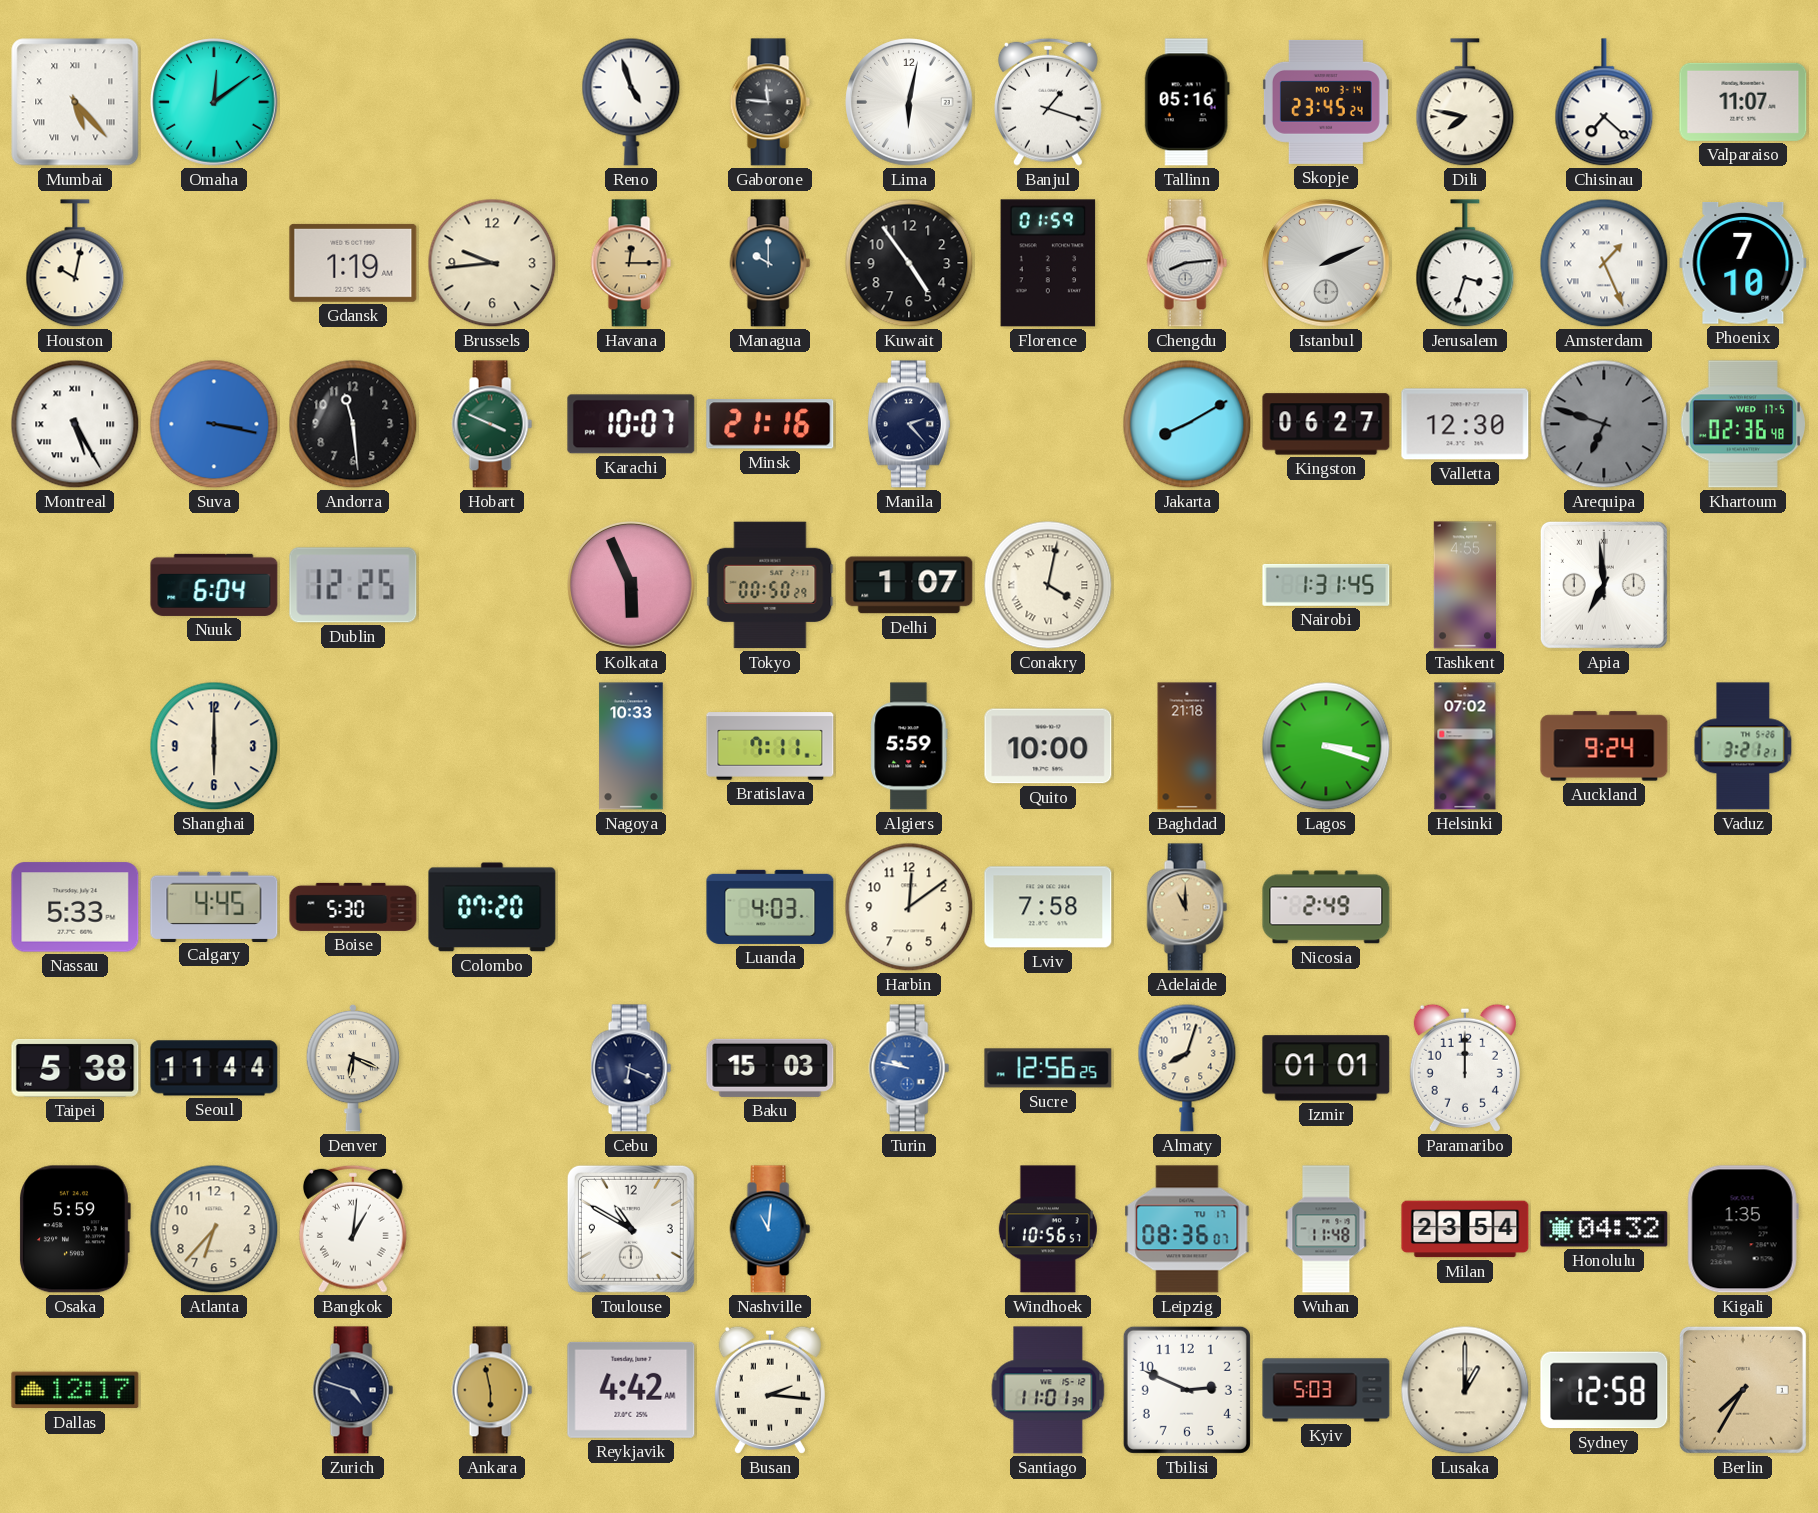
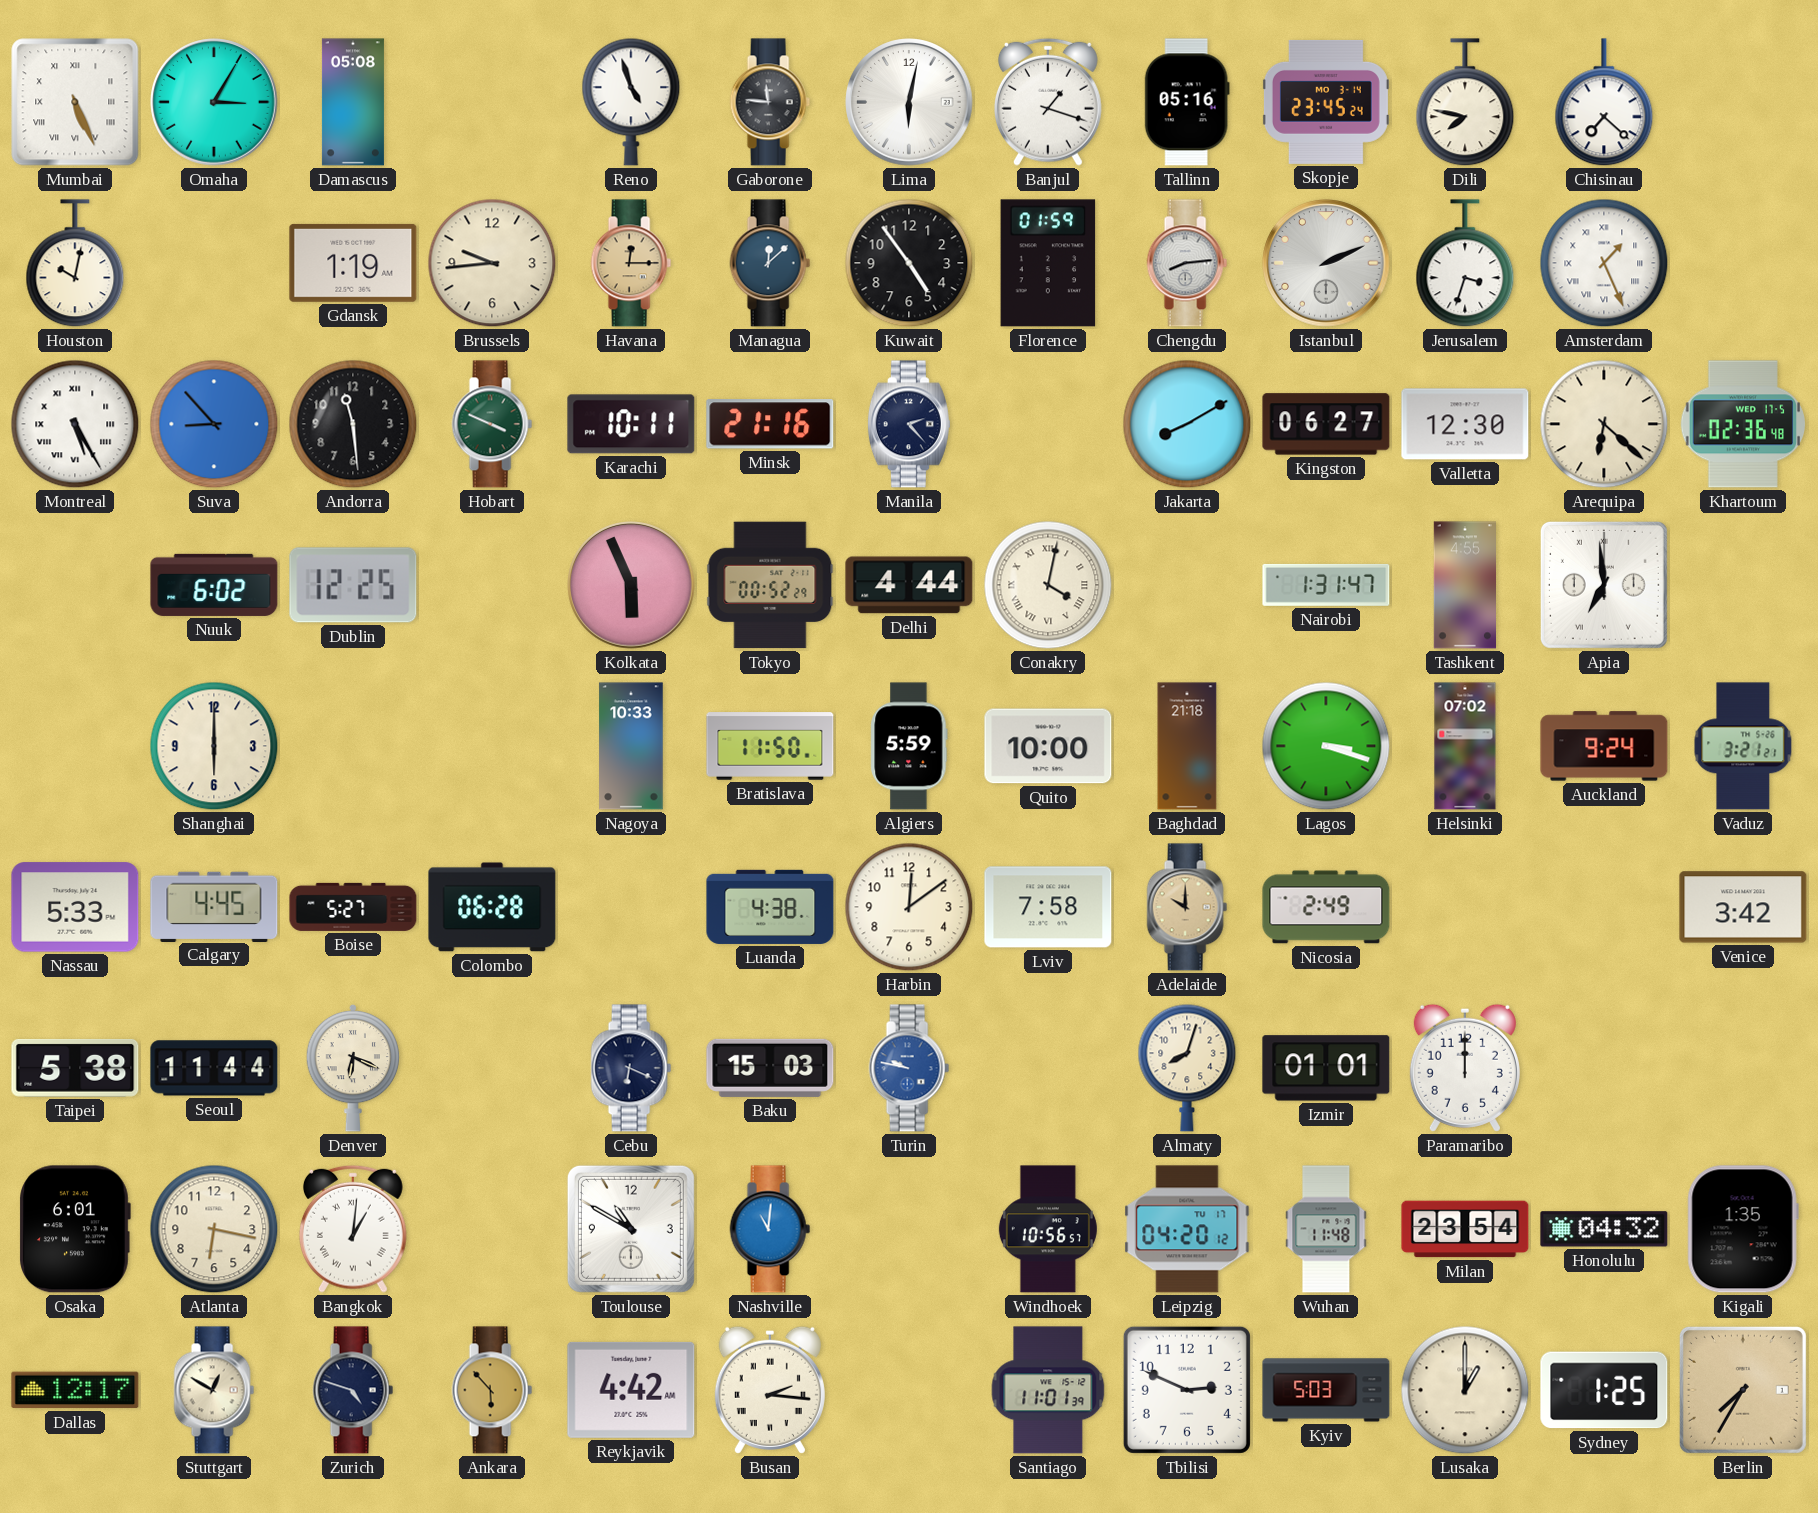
Mumbai: 5:23 -> 5:26
Omaha: 12:09 -> 3:05
Damascus: none -> 05:08
Valparaiso: 11:07 -> none
Managua: 10:00 -> 12:08
Phoenix: 7:10 -> none
Suva: 3:17 -> 8:53
Karachi: 10:07 -> 10:11
Arequipa: 6:48 -> 6:22
Arequipa dial: grey -> cream
Nuuk: 6:04 -> 6:02
Tokyo: 00:50 -> 00:52
Delhi: 1:07 -> 4:44
Nairobi: 1:31:45 -> 1:31:47
Bratislava: 7:11 -> 11:50
Boise: 5:30 -> 5:27
Colombo: 07:20 -> 06:28
Luanda: 4:03 -> 4:38
Adelaide: 11:00 -> 10:00
Venice: none -> 3:42
Sucre: 12:56 -> none
Osaka: 5:59 -> 6:01
Atlanta: 6:37 -> 6:17
Leipzig: 08:36 -> 04:20
Stuttgart: none -> 12:50
Ankara: 5:58 -> 5:53
Sydney: 12:58 -> 1:25
